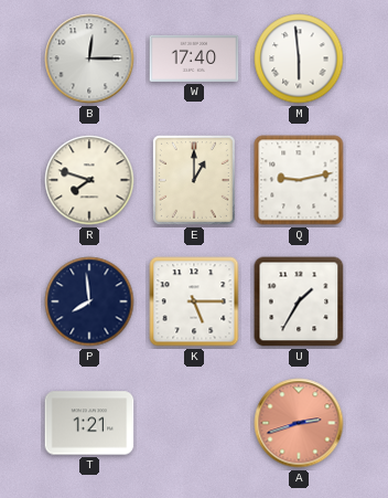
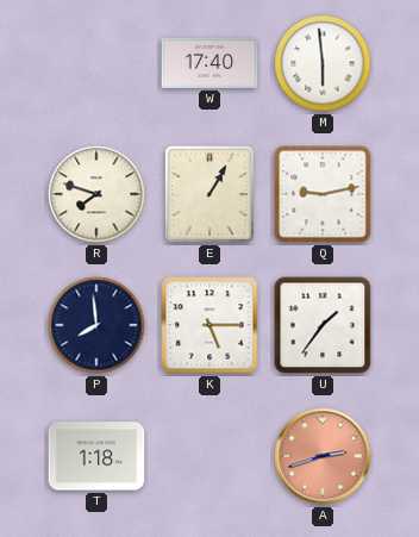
B: 12:15 -> none
E: 1:00 -> 1:05
U: 1:35 -> 1:36
T: 1:21 -> 1:18
